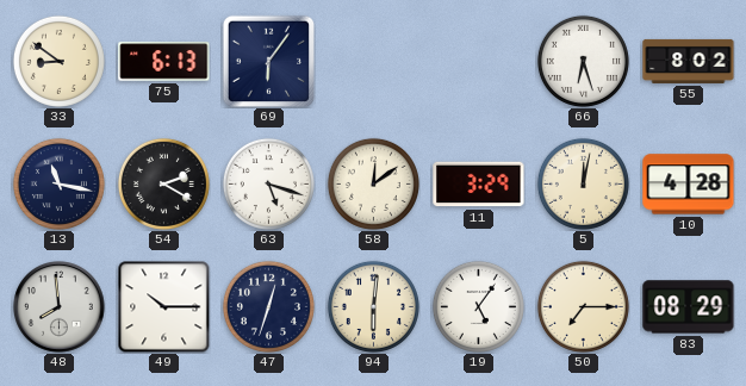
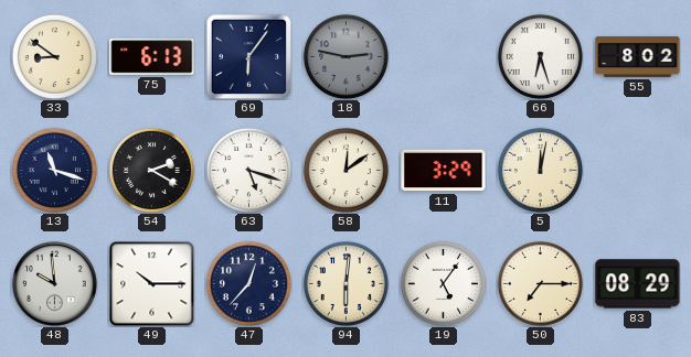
18: none -> 2:47
13: 11:17 -> 11:18
10: 4:28 -> none
48: 7:59 -> 9:59
47: 12:33 -> 12:37
